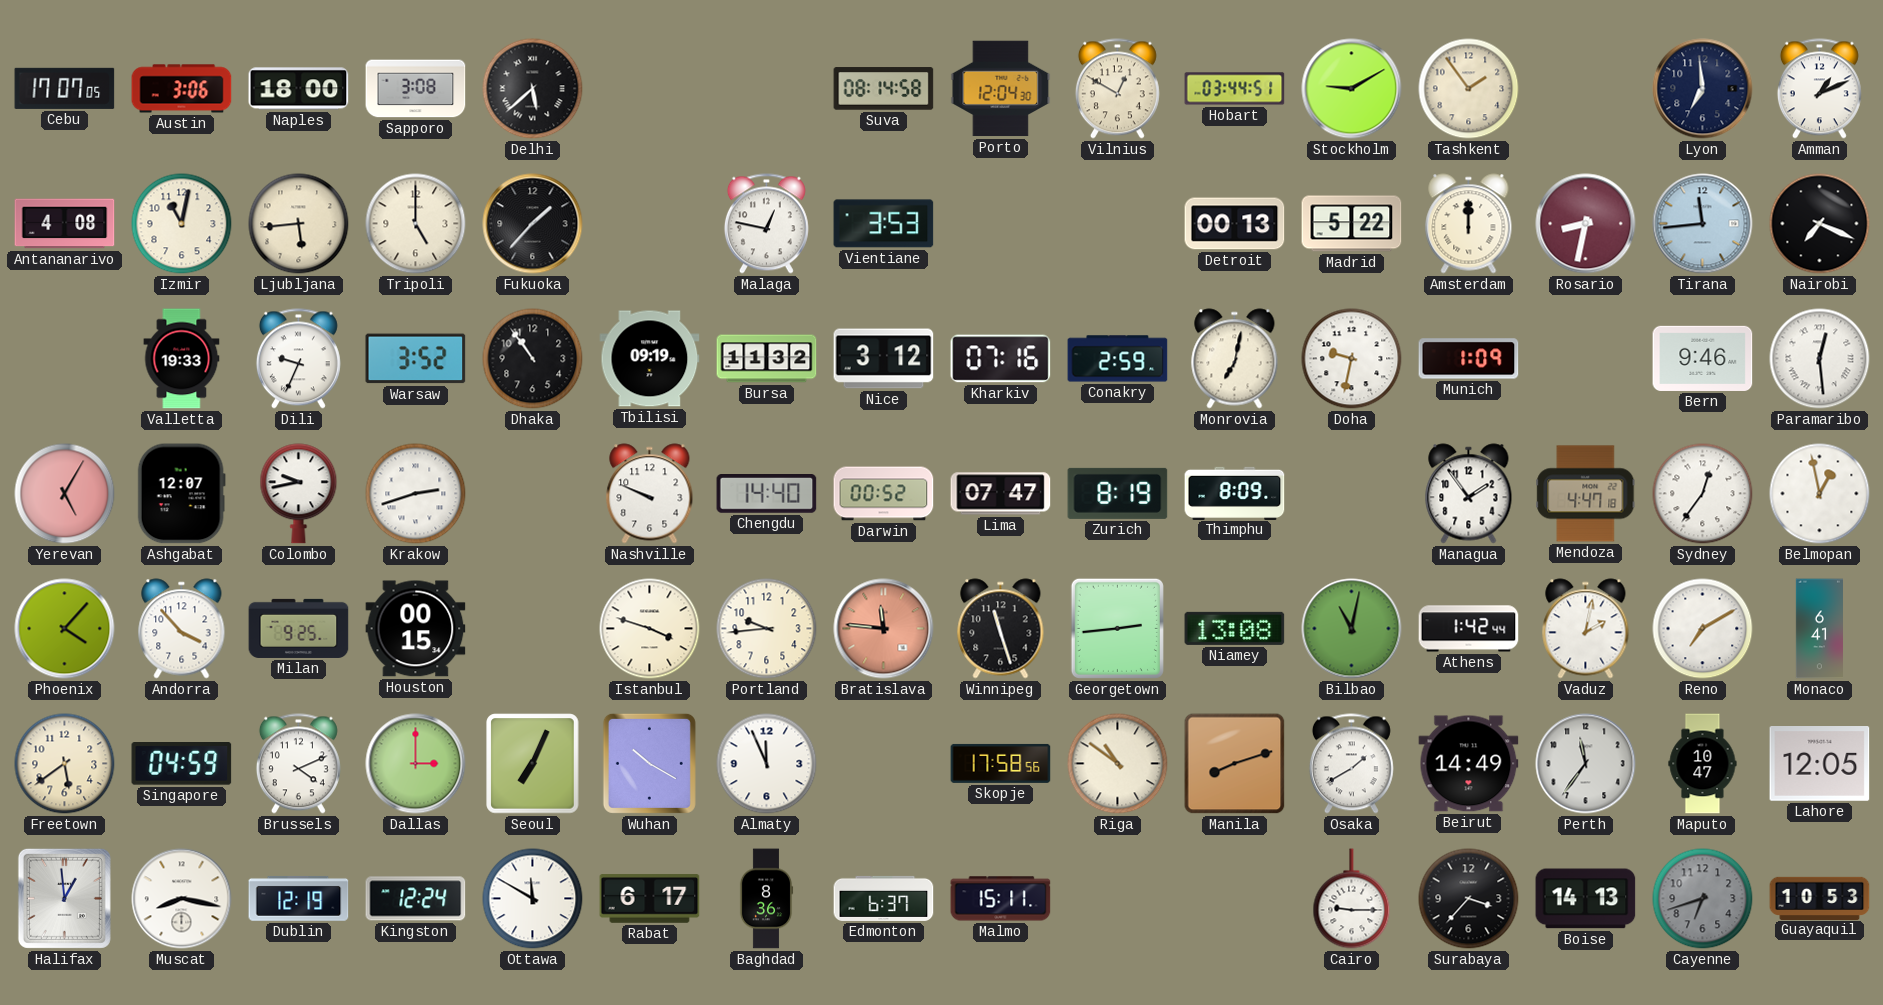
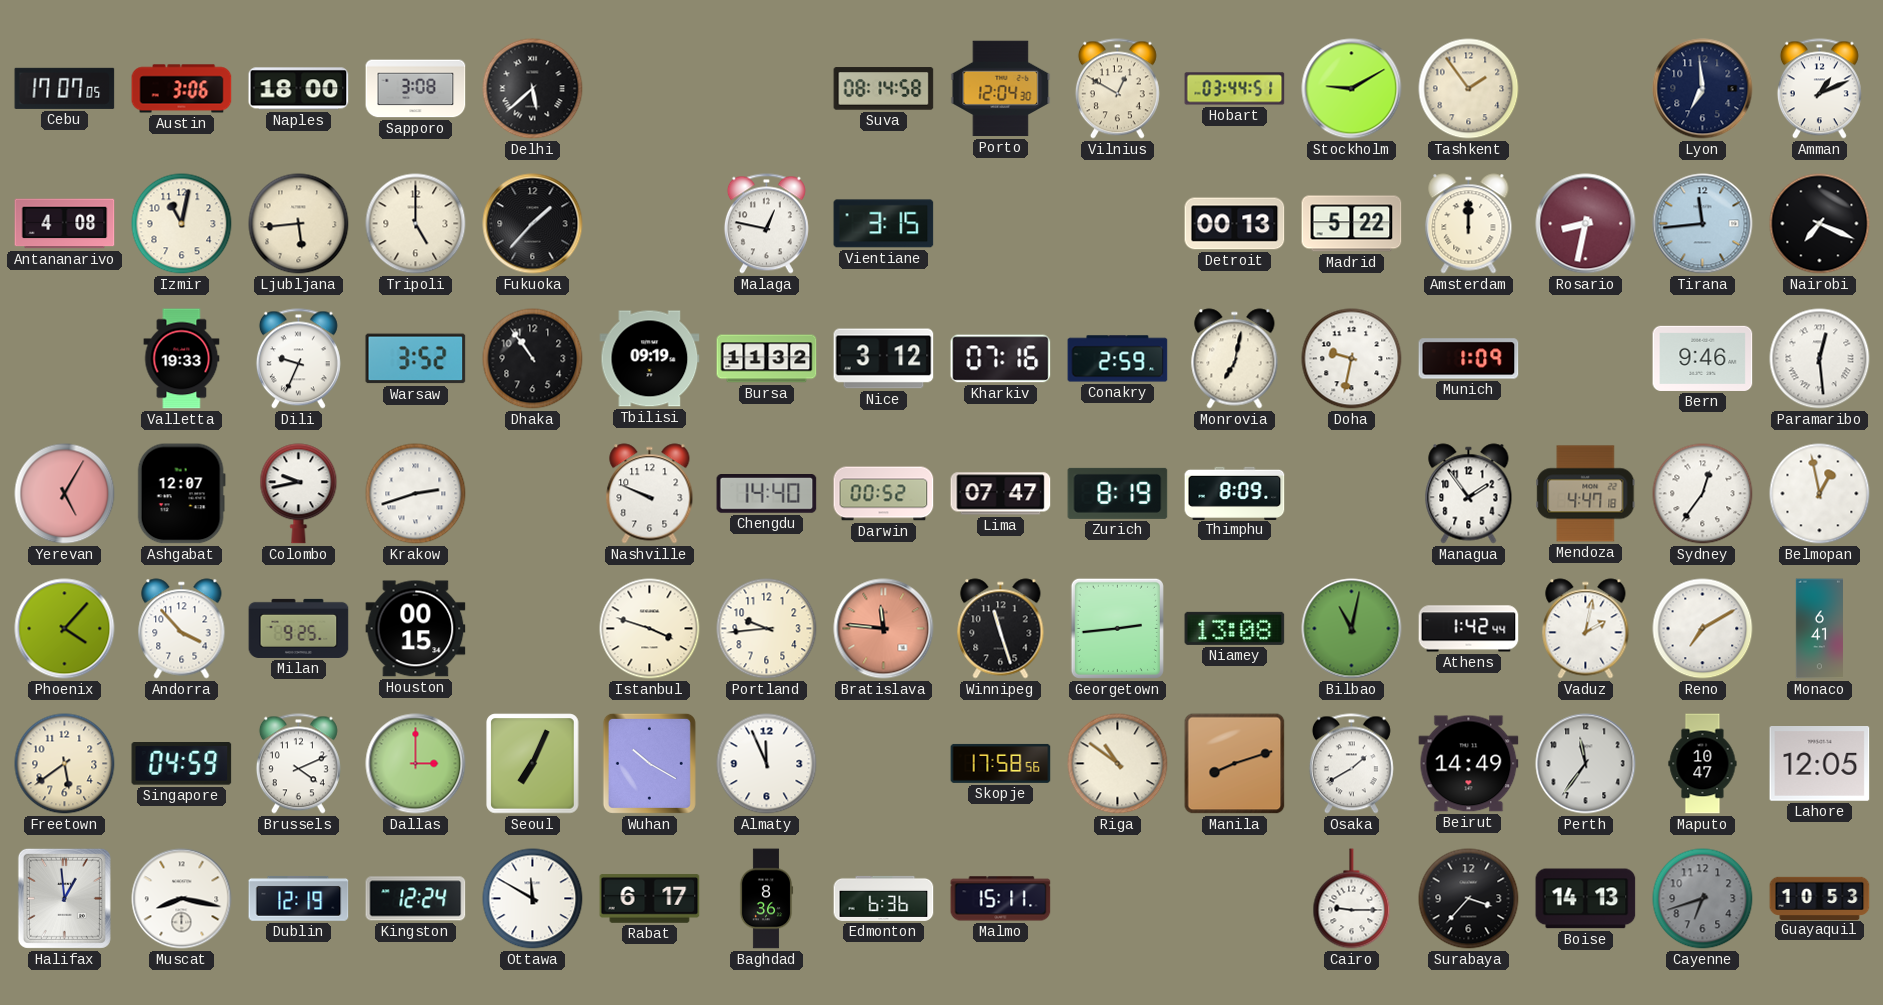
Vientiane: 3:53 -> 3:15
Edmonton: 6:37 -> 6:36
